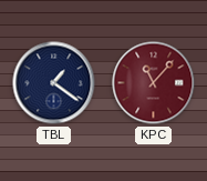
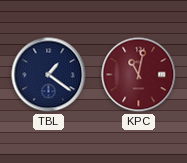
KPC: 11:07 -> 11:02
